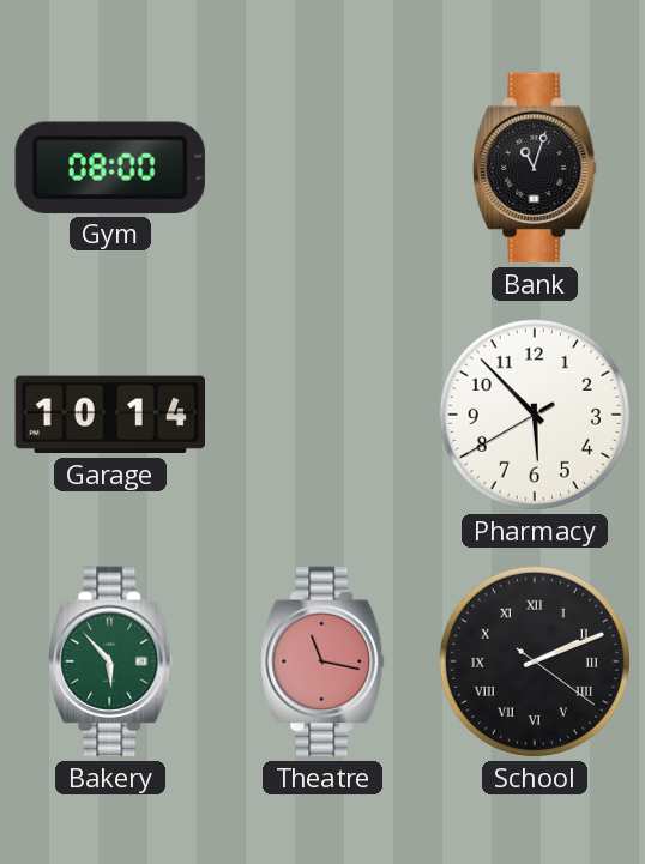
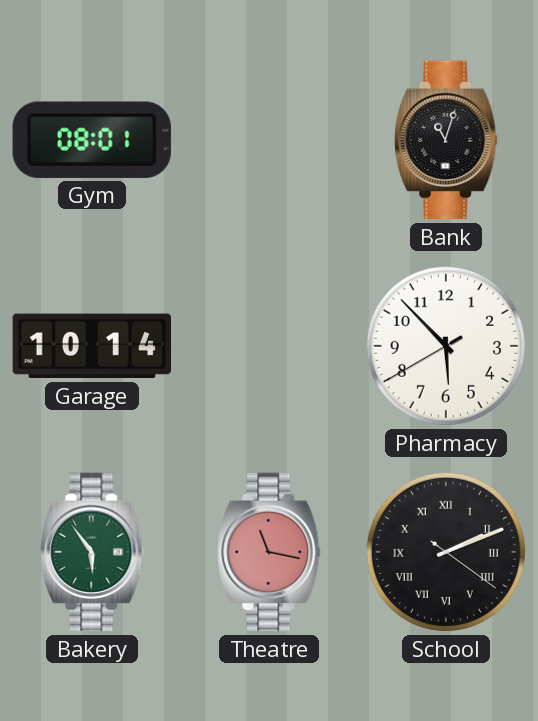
Gym: 08:00 -> 08:01
Bakery: 5:53 -> 5:54
